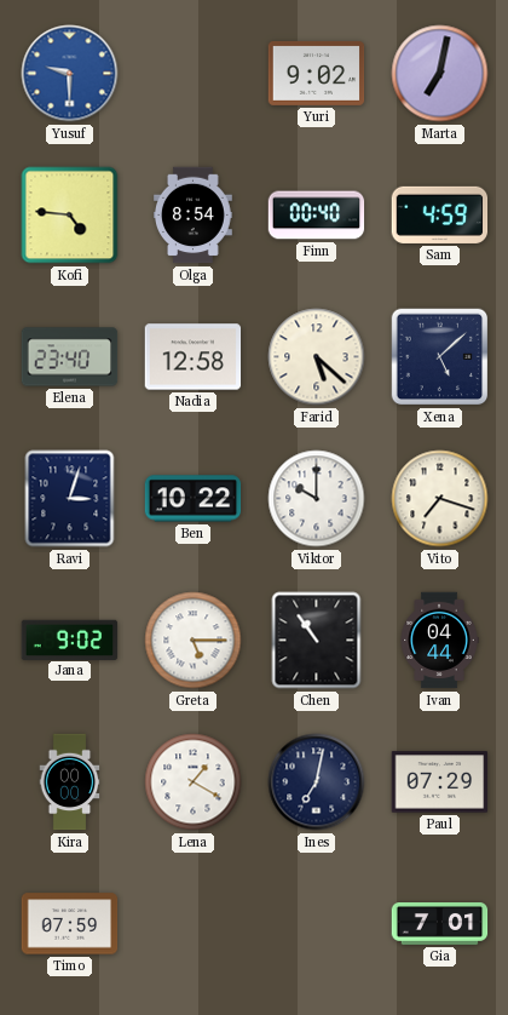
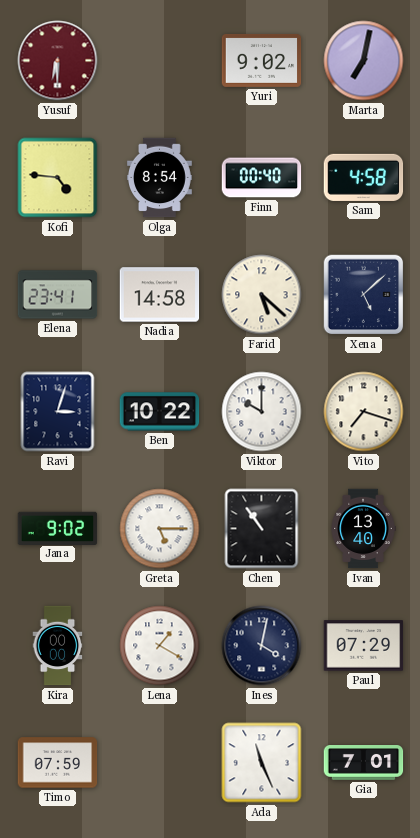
Yusuf: 9:30 -> 6:30
Yusuf dial: blue -> burgundy
Sam: 4:59 -> 4:58
Elena: 23:40 -> 23:41
Nadia: 12:58 -> 14:58
Ivan: 04:44 -> 13:40
Ines: 7:02 -> 4:02
Ada: none -> 11:26
